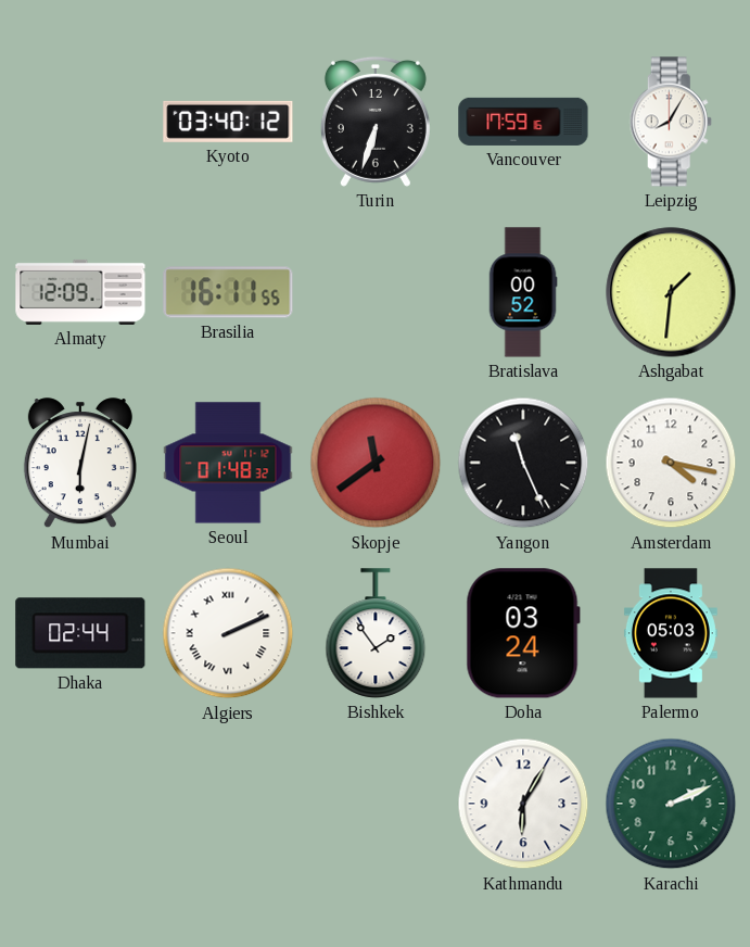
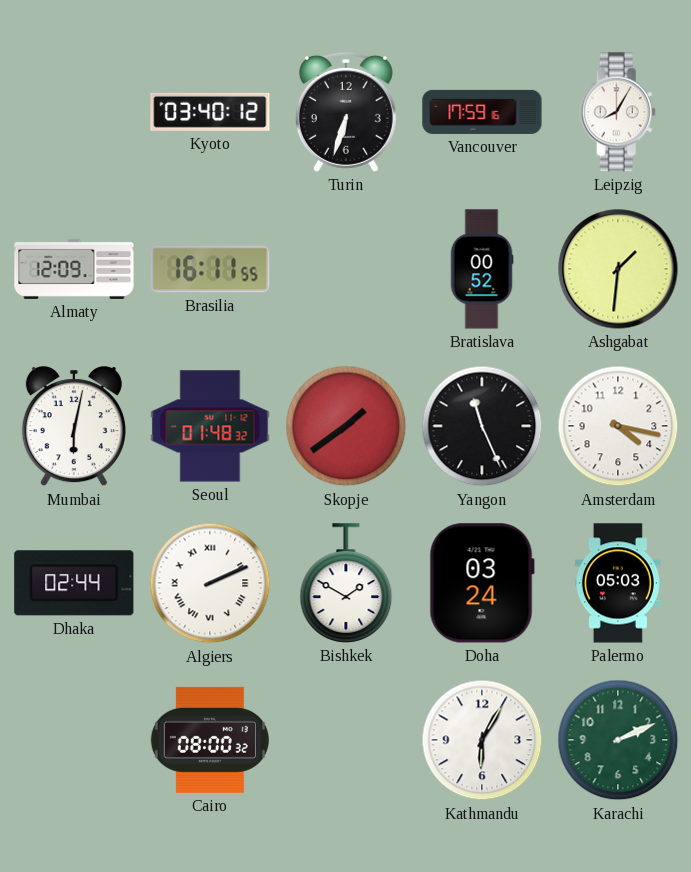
Skopje: 11:39 -> 1:39
Bishkek: 1:54 -> 1:50
Cairo: none -> 08:00
